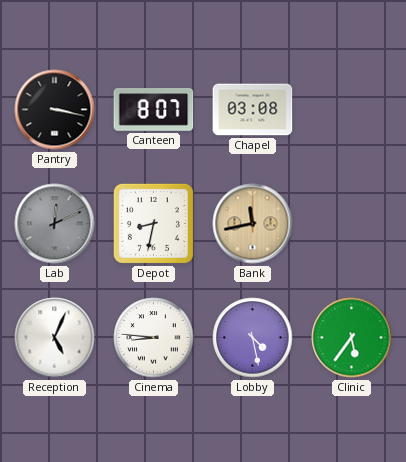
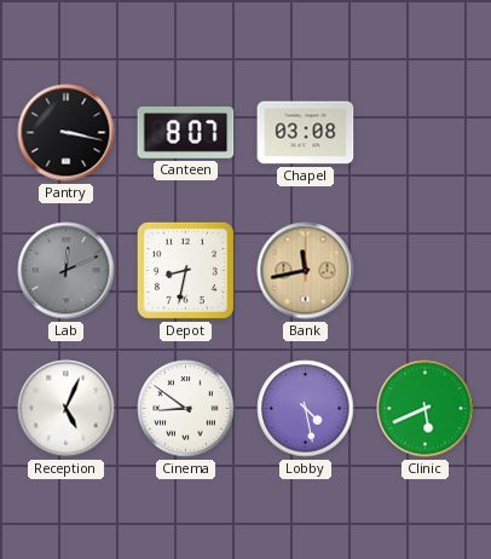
Cinema: 8:46 -> 8:51
Clinic: 5:36 -> 5:41
